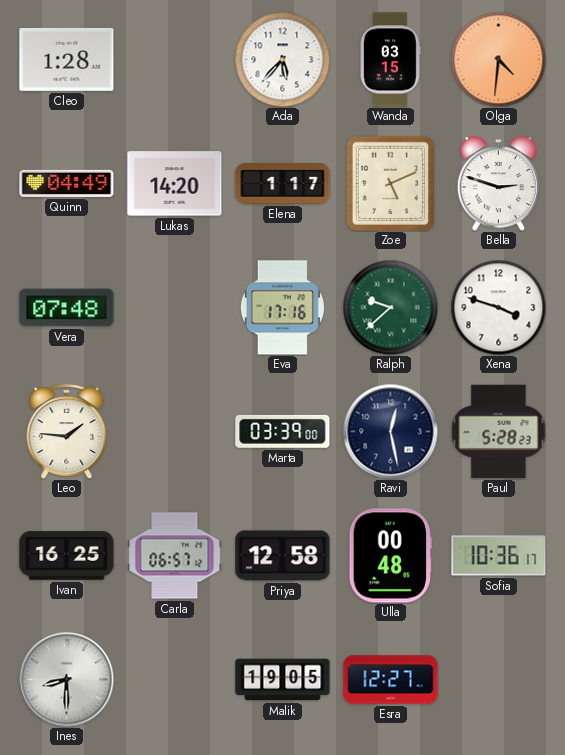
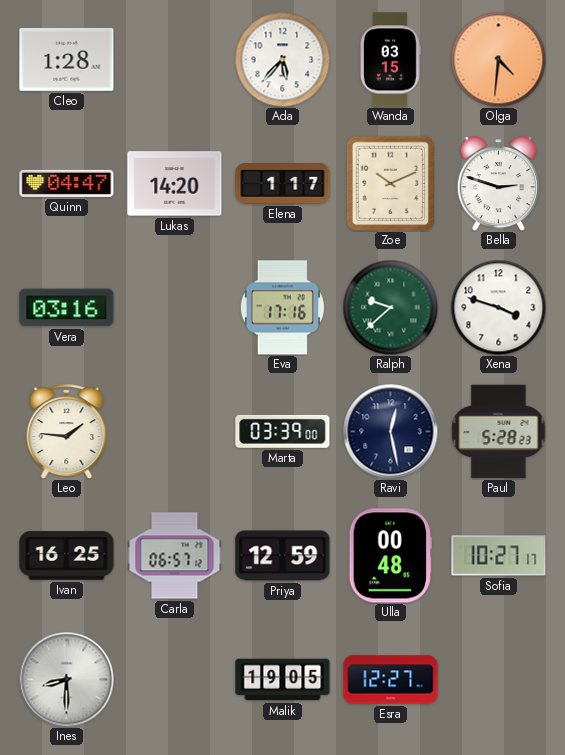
Quinn: 04:49 -> 04:47
Zoe: 5:11 -> 10:11
Vera: 07:48 -> 03:16
Priya: 12:58 -> 12:59
Sofia: 10:36 -> 10:27
